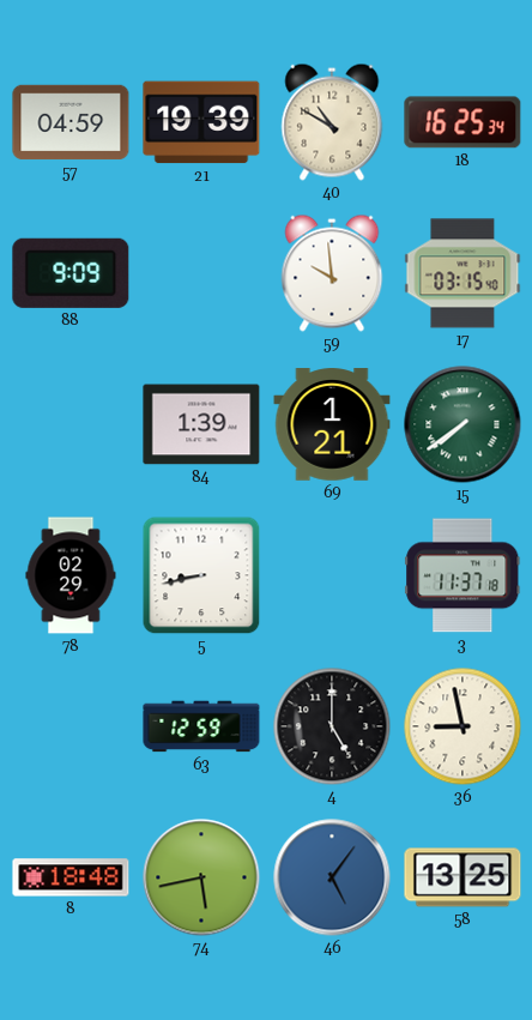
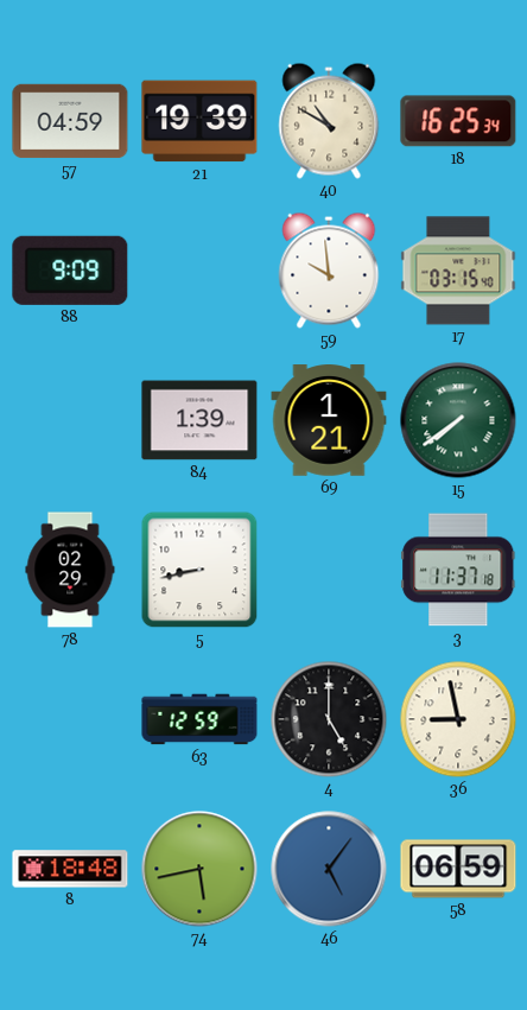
58: 13:25 -> 06:59
